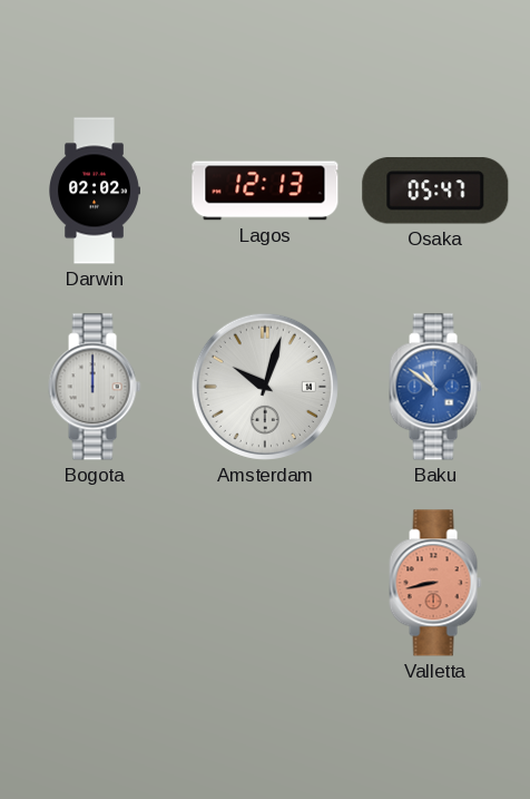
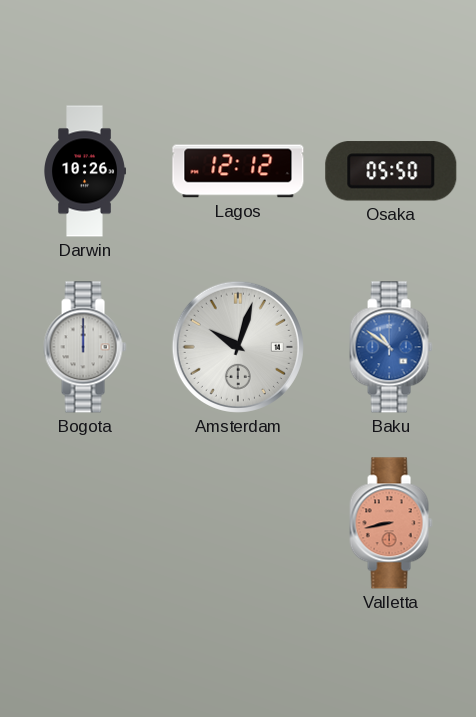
Darwin: 02:02 -> 10:26
Lagos: 12:13 -> 12:12
Osaka: 05:47 -> 05:50
